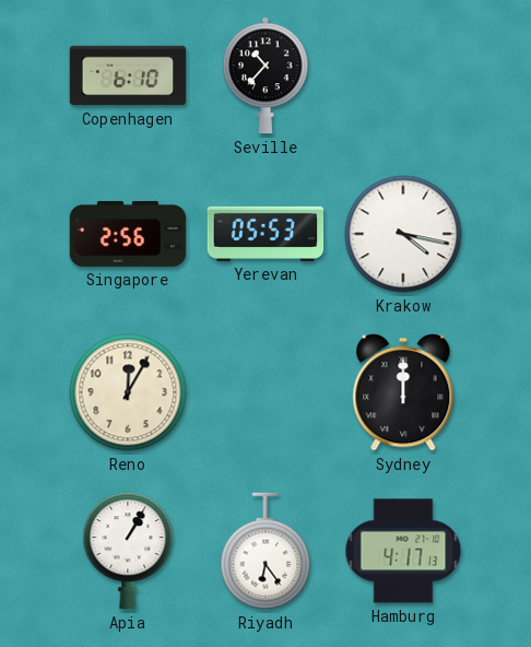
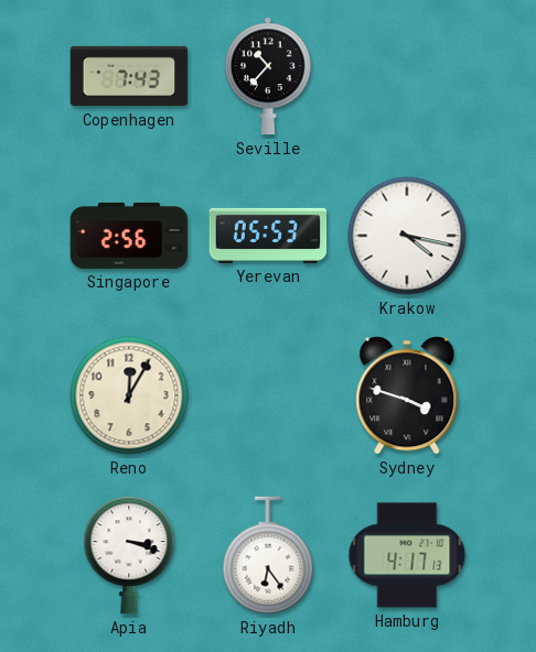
Copenhagen: 6:10 -> 7:43
Sydney: 12:00 -> 3:48
Apia: 1:05 -> 3:18
